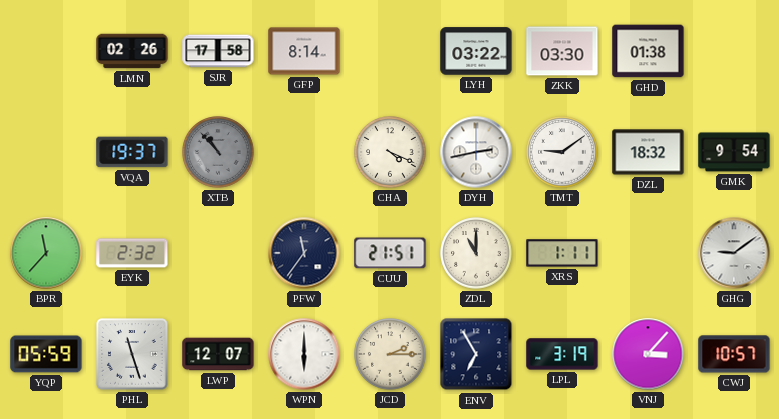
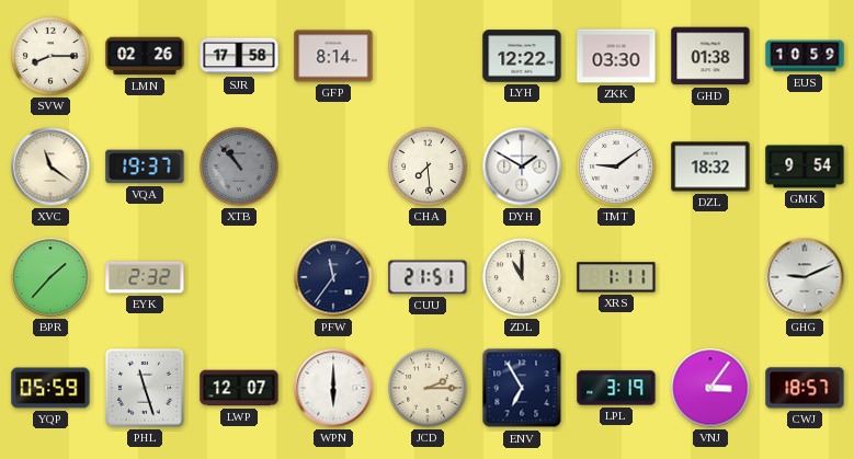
SVW: none -> 8:15
LYH: 03:22 -> 12:22
EUS: none -> 10:59
XVC: none -> 11:21
CHA: 4:19 -> 7:29
DYH: 2:43 -> 1:50
BPR: 11:37 -> 1:37
GHG: 9:09 -> 9:11
VNJ: 3:07 -> 3:06
CWJ: 10:57 -> 18:57
